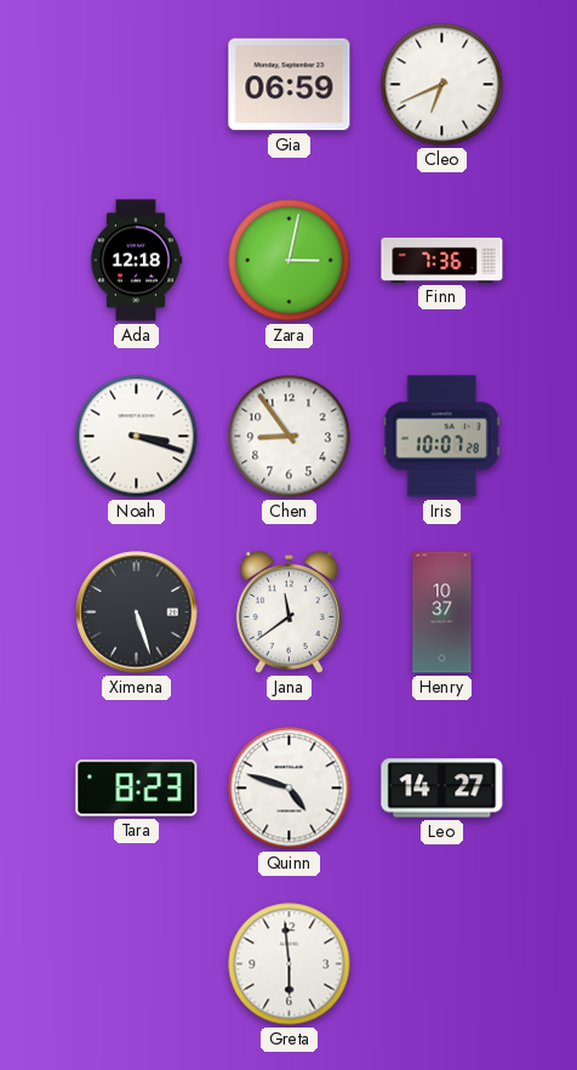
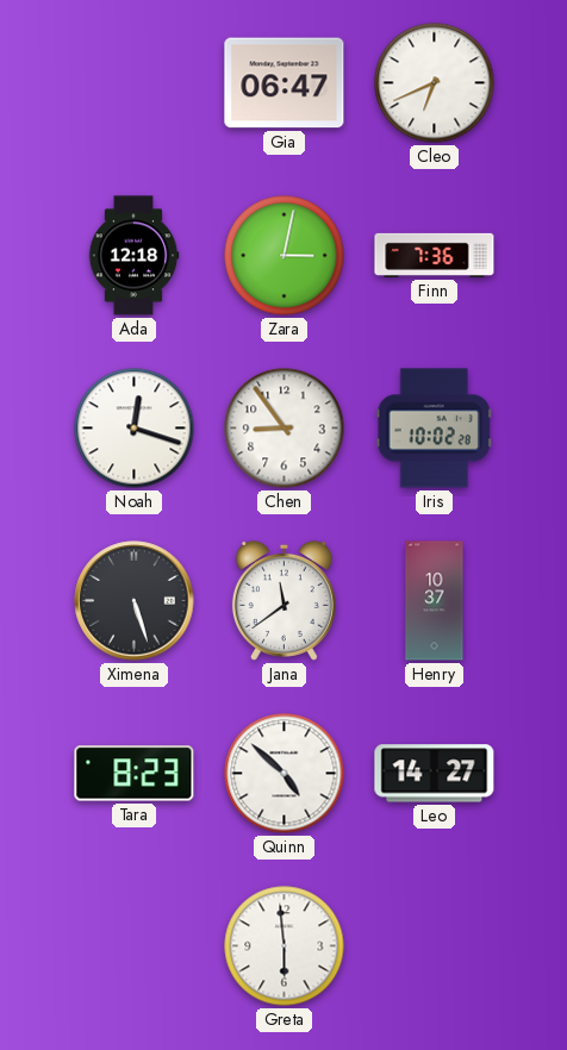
Gia: 06:59 -> 06:47
Noah: 3:18 -> 12:18
Iris: 10:07 -> 10:02
Quinn: 4:48 -> 4:52
